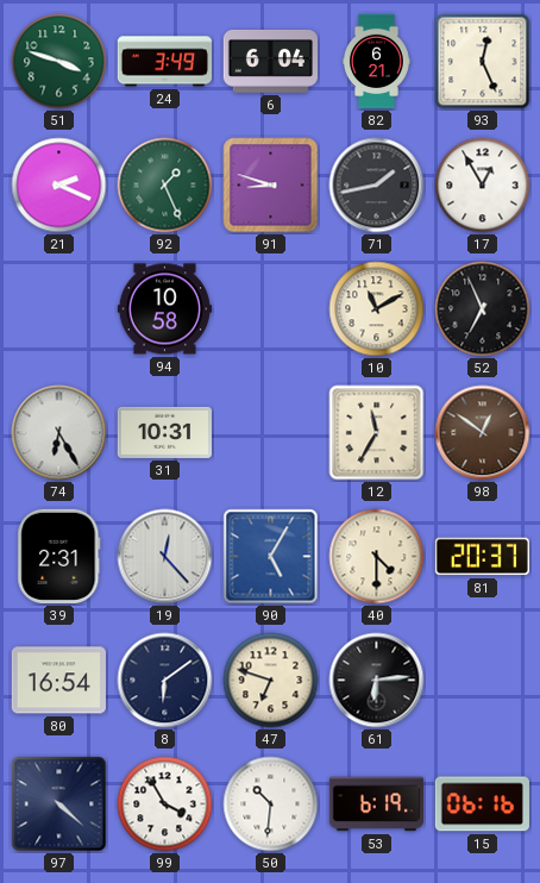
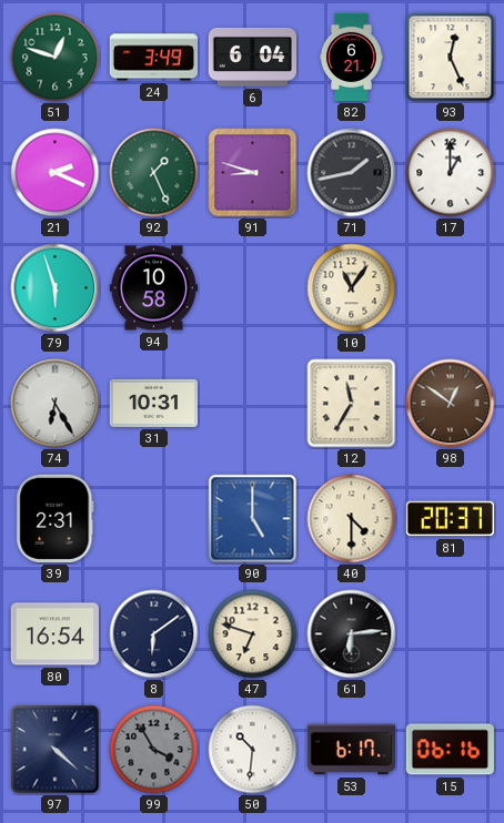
51: 3:48 -> 12:48
17: 12:55 -> 1:00
79: none -> 5:57
10: 11:10 -> 11:06
52: 6:56 -> none
19: 12:23 -> none
90: 5:05 -> 5:00
99 dial: white -> grey
53: 6:19 -> 6:17
